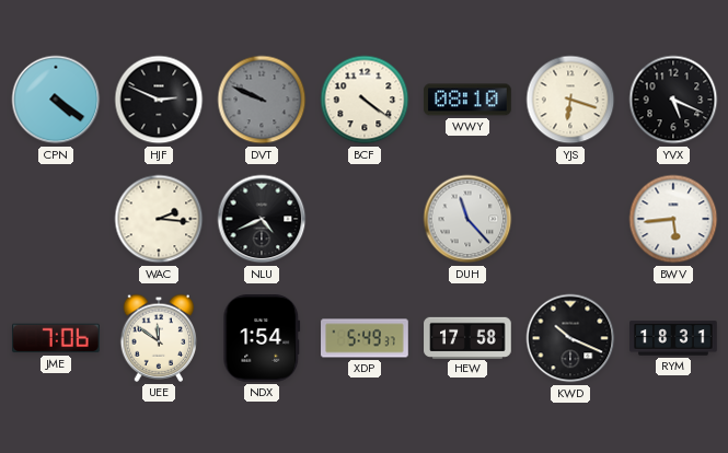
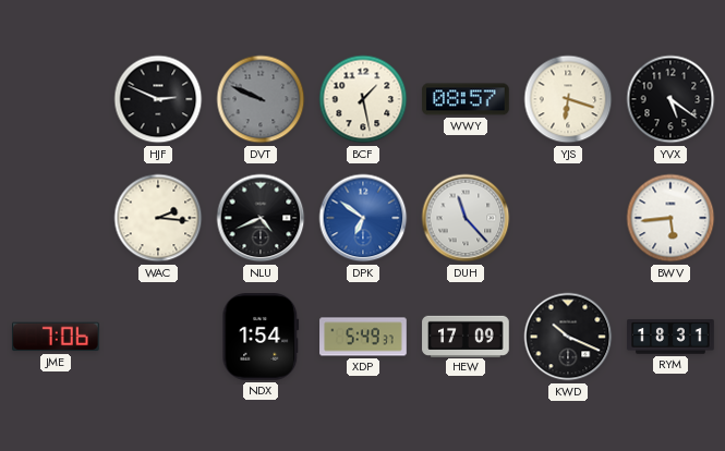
CPN: 4:21 -> none
BCF: 4:21 -> 1:28
WWY: 08:10 -> 08:57
YVX: 5:19 -> 5:21
DPK: none -> 6:51
UEE: 11:51 -> none
HEW: 17:58 -> 17:09
